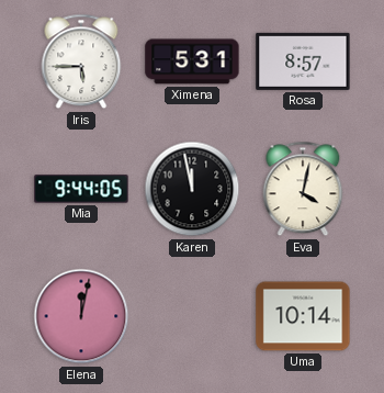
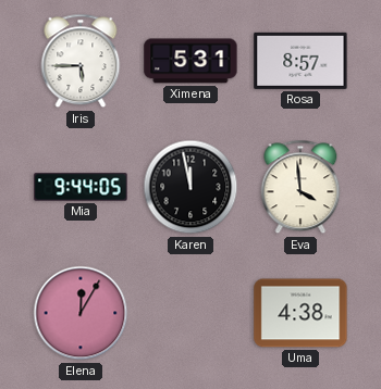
Eva: 4:02 -> 3:59
Elena: 12:02 -> 12:05
Uma: 10:14 -> 4:38
